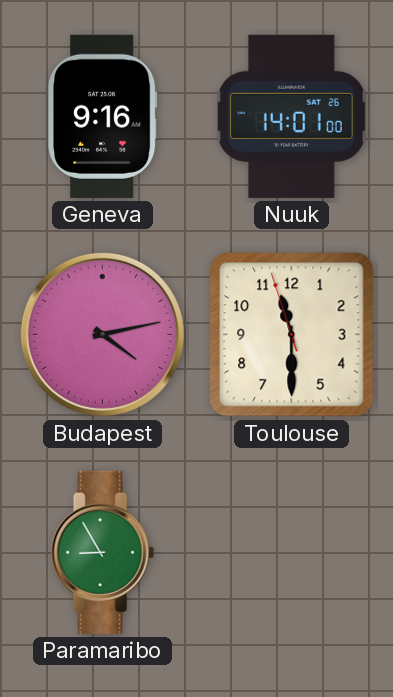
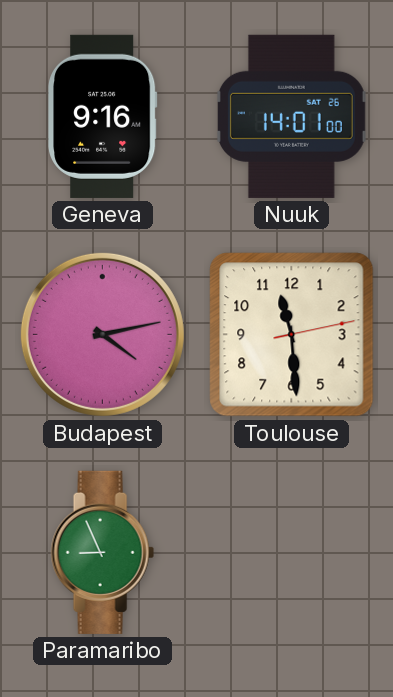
Toulouse: 11:29:57 -> 11:29:13
Paramaribo: 8:55 -> 8:56
